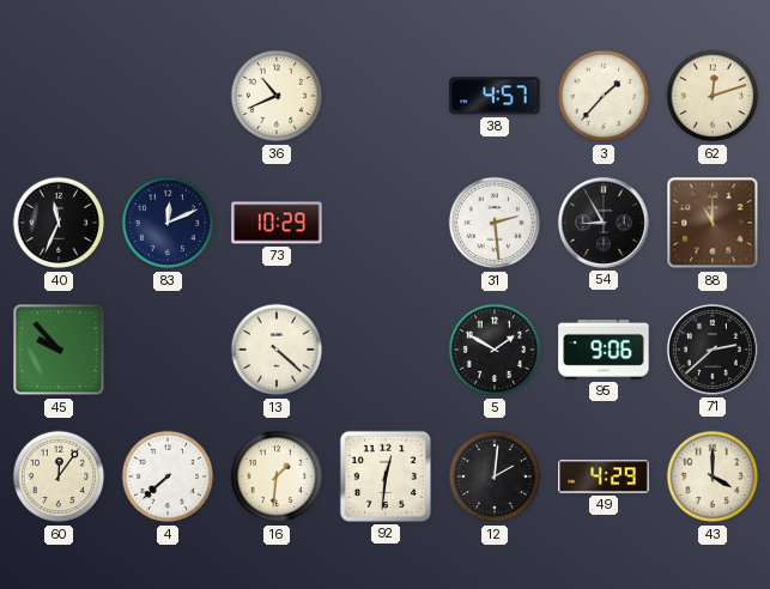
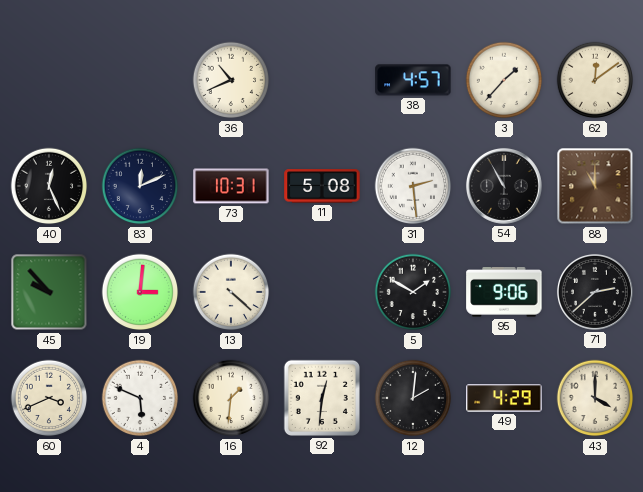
62: 12:12 -> 12:09
40: 11:34 -> 12:26
73: 10:29 -> 10:31
11: none -> 5:08
54: 8:55 -> 10:55
19: none -> 3:01
60: 12:06 -> 3:41
4: 7:38 -> 5:49
